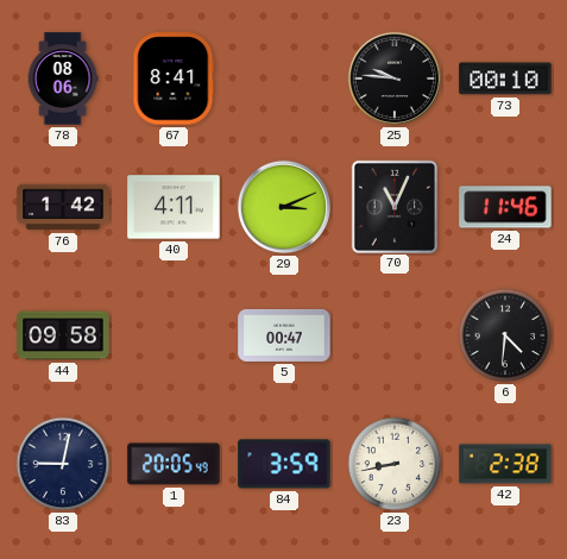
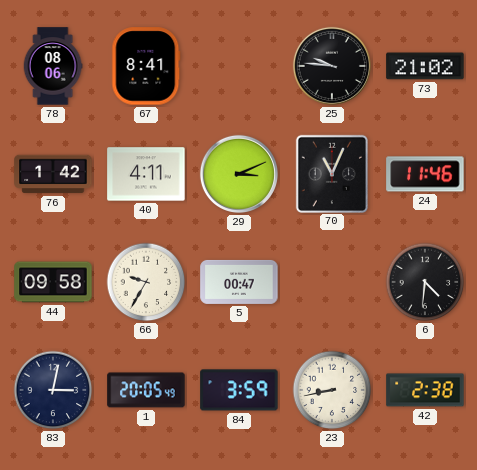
73: 00:10 -> 21:02
66: none -> 9:35
83: 9:02 -> 3:02
